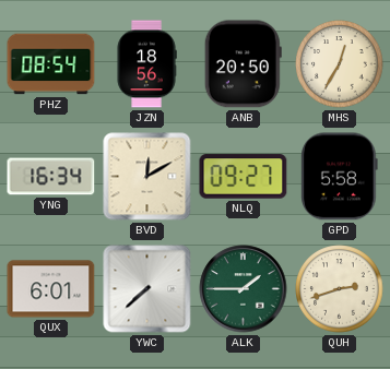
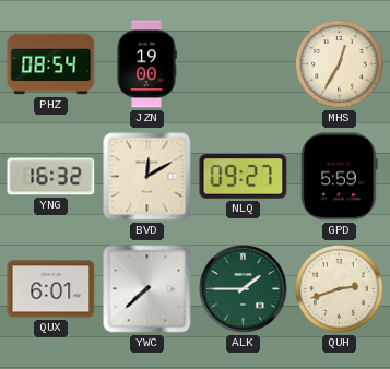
JZN: 18:56 -> 19:00
ANB: 20:50 -> none
YNG: 16:34 -> 16:32
GPD: 5:58 -> 5:59
